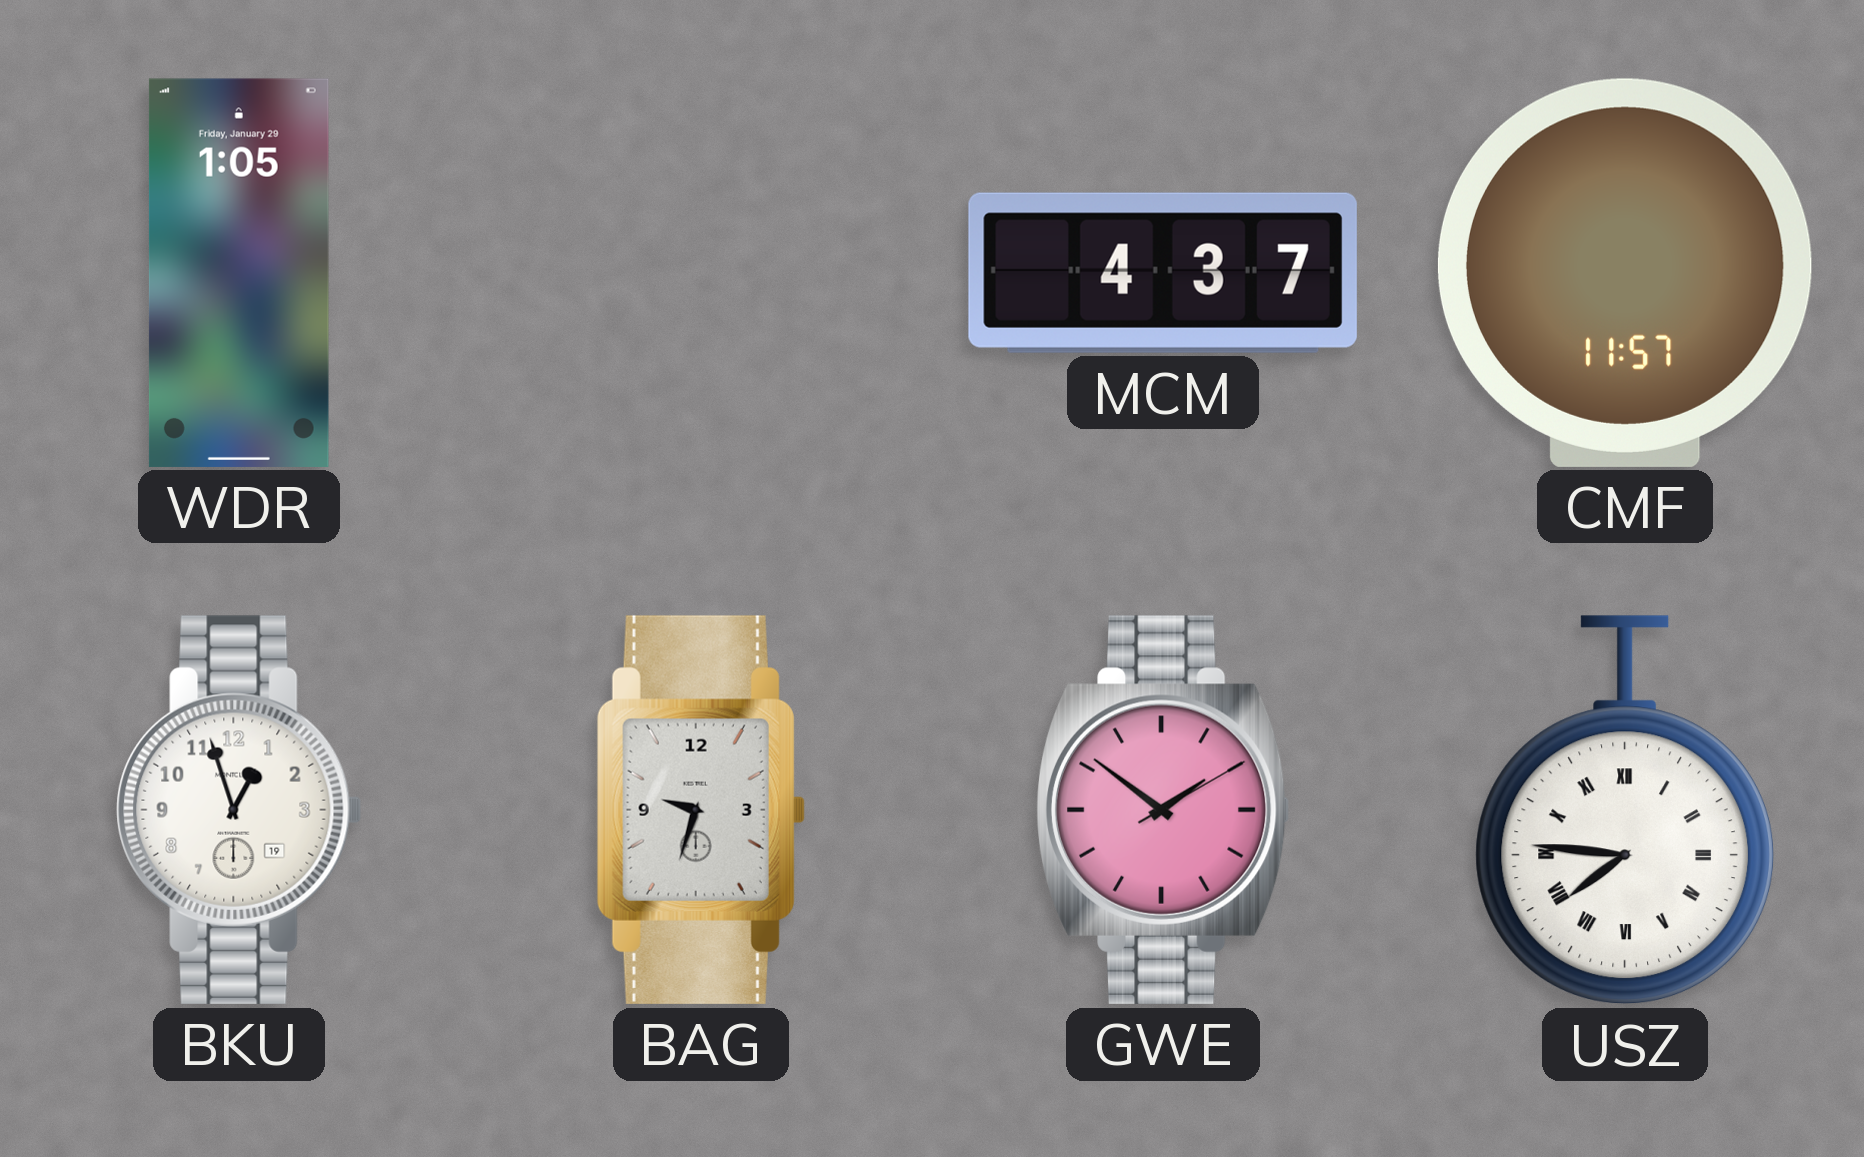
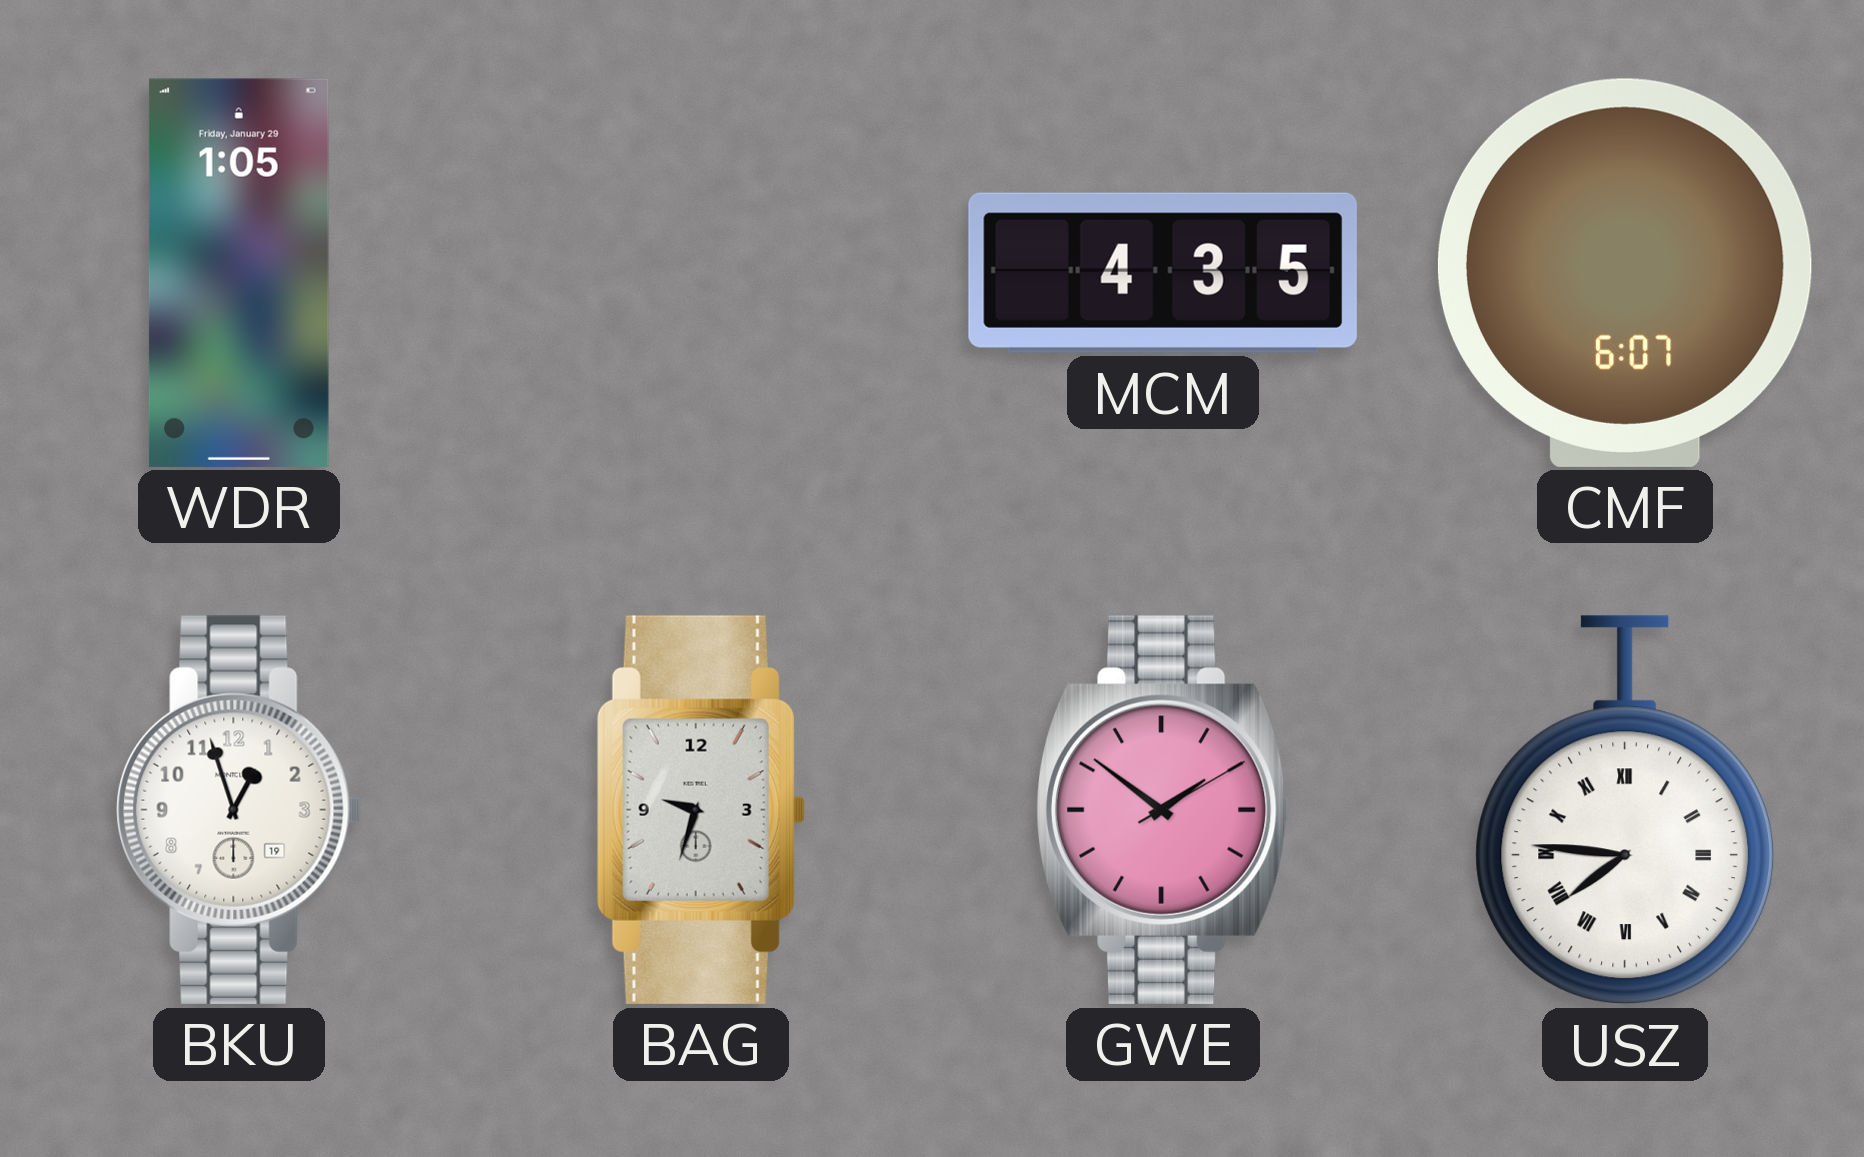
MCM: 4:37 -> 4:35
CMF: 11:57 -> 6:07
